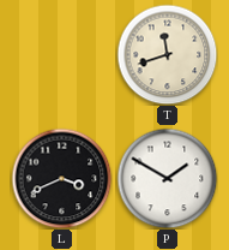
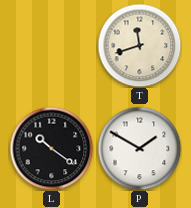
L: 3:41 -> 10:21
